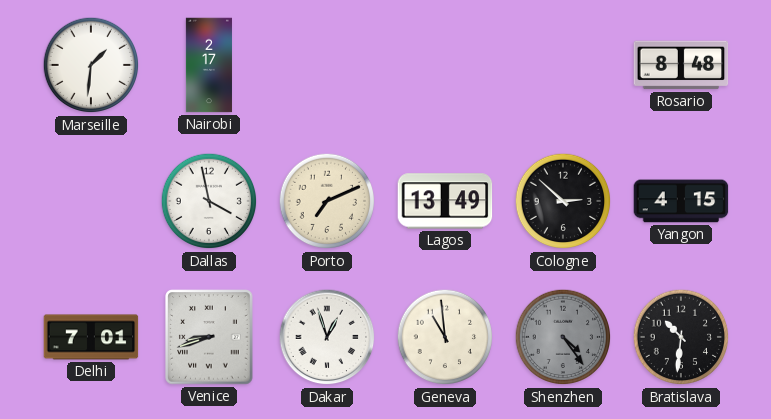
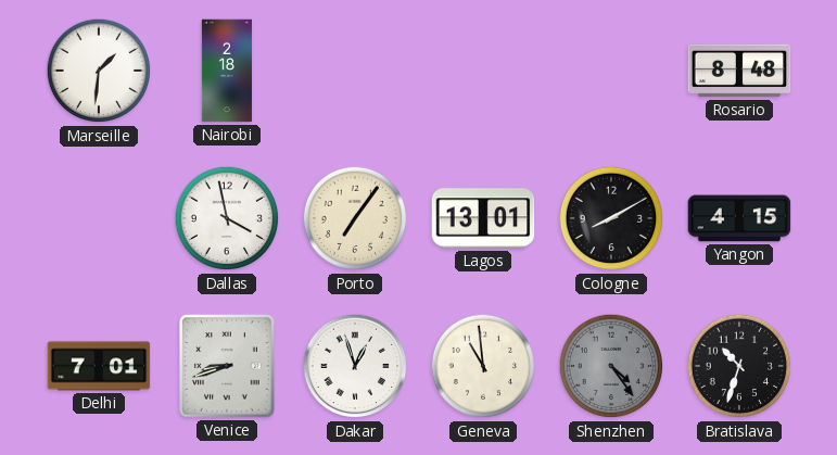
Nairobi: 2:17 -> 2:18
Porto: 7:11 -> 7:06
Lagos: 13:49 -> 13:01
Cologne: 2:52 -> 8:10
Bratislava: 10:31 -> 10:33
